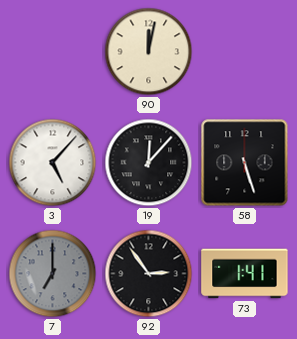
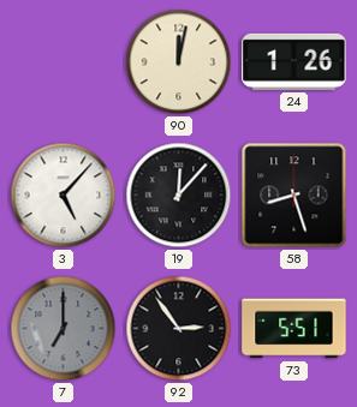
24: none -> 1:26
58: 5:27 -> 8:27
73: 1:41 -> 5:51
